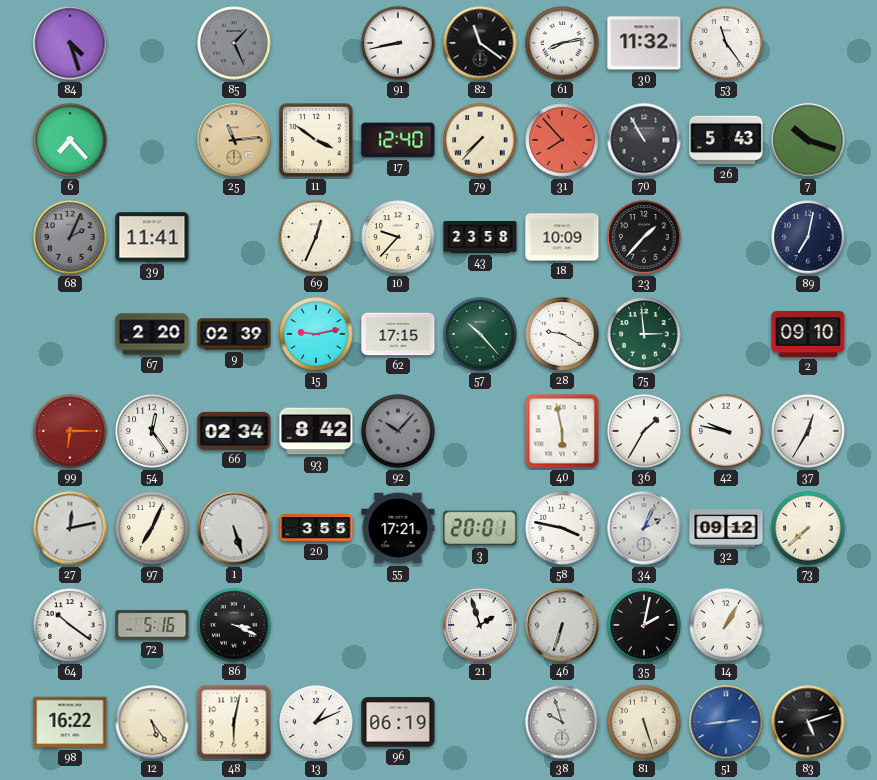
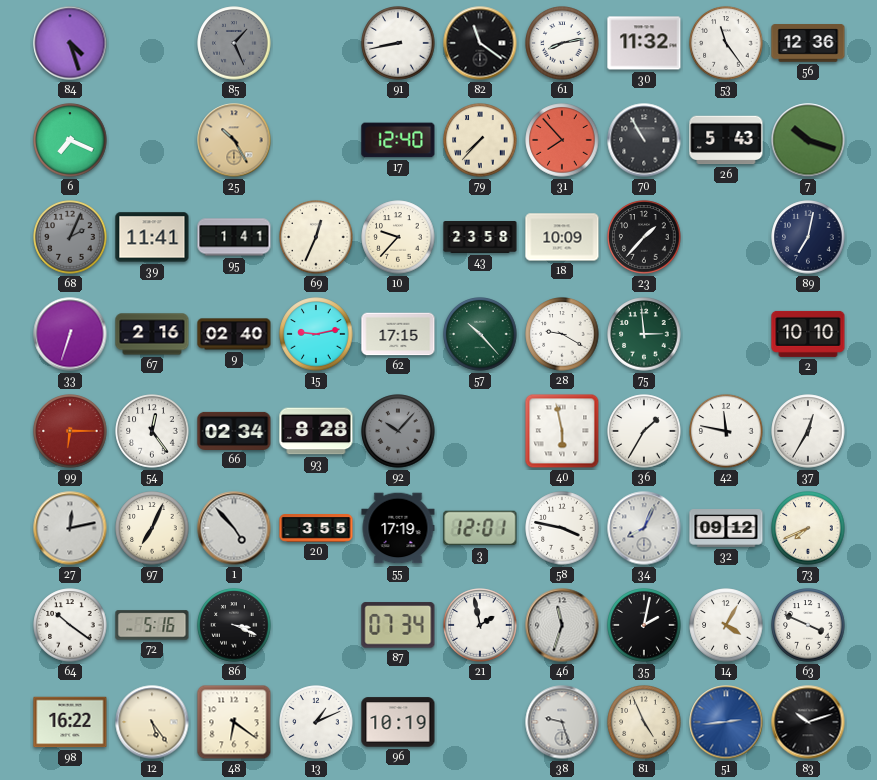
56: none -> 12:36
6: 7:23 -> 7:19
25: 11:14 -> 10:25
11: 3:51 -> none
95: none -> 1:41
33: none -> 6:33
67: 2:20 -> 2:16
9: 02:39 -> 02:40
2: 09:10 -> 10:10
93: 8:42 -> 8:28
42: 9:47 -> 11:47
1: 5:27 -> 4:53
55: 17:21 -> 17:19
3: 20:01 -> 12:01
34: 2:04 -> 8:04
73: 7:38 -> 7:41
87: none -> 07:34
21: 1:57 -> 1:58
46: 6:33 -> 11:33
14: 1:05 -> 4:05
63: none -> 3:49
48: 6:02 -> 6:21
96: 06:19 -> 10:19
38: 9:57 -> 9:27
81: 5:27 -> 4:56
83: 5:12 -> 10:12
